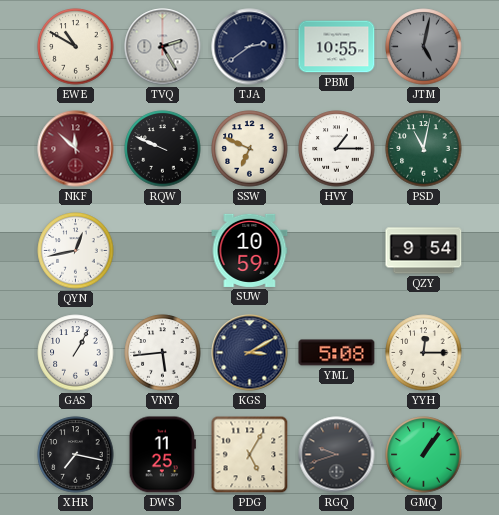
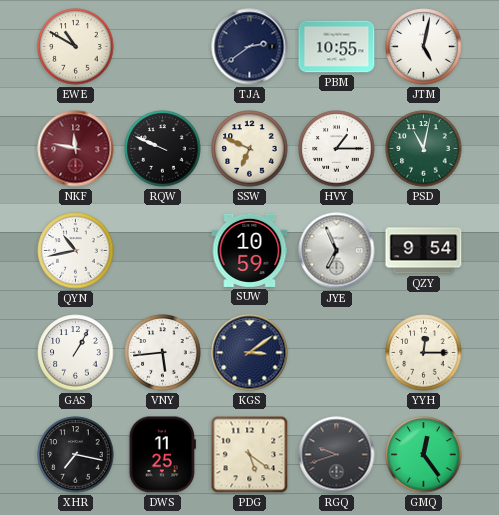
TVQ: 2:25 -> none
JTM dial: grey -> white
NKF: 11:52 -> 11:47
QYN: 12:43 -> 10:43
JYE: none -> 6:56
KGS: 3:10 -> 3:09
YML: 5:08 -> none
PDG: 5:05 -> 5:21
GMQ: 1:06 -> 12:24
